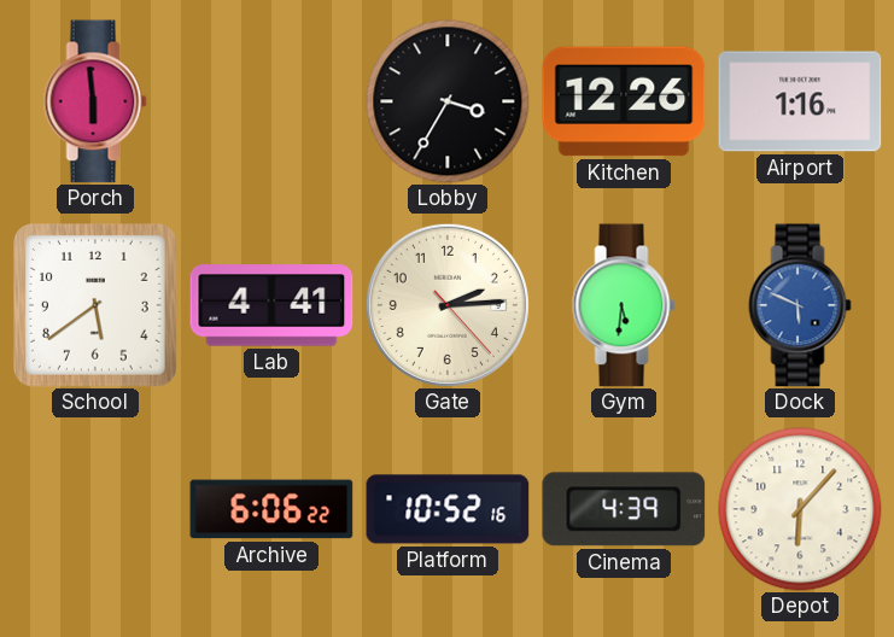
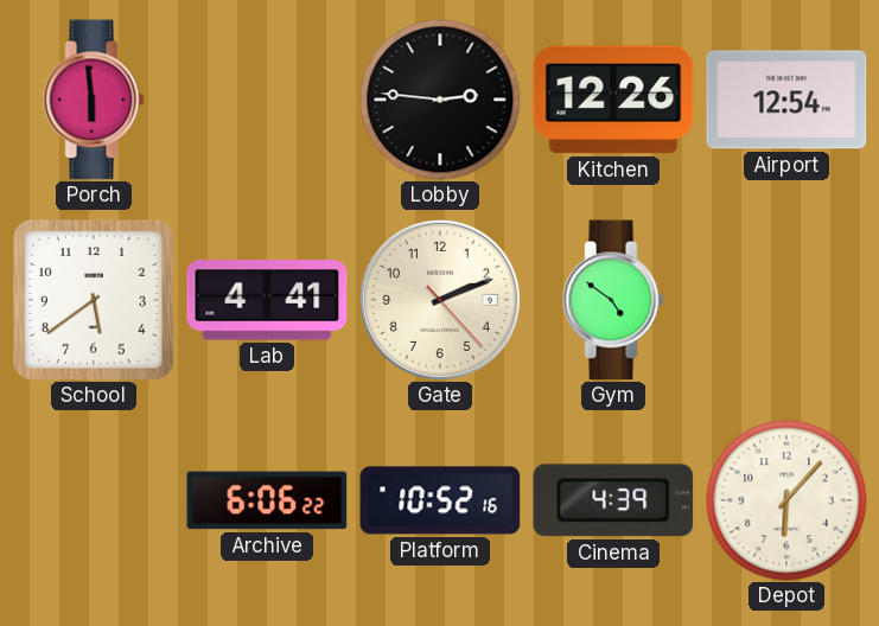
Lobby: 3:35 -> 2:46
Airport: 1:16 -> 12:54
Gate: 2:14 -> 2:11
Gym: 5:31 -> 4:51
Dock: 5:49 -> none
